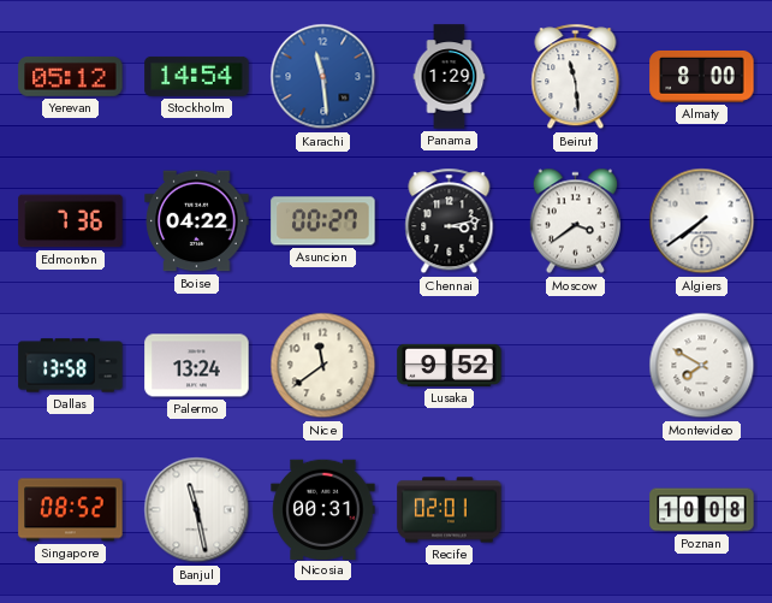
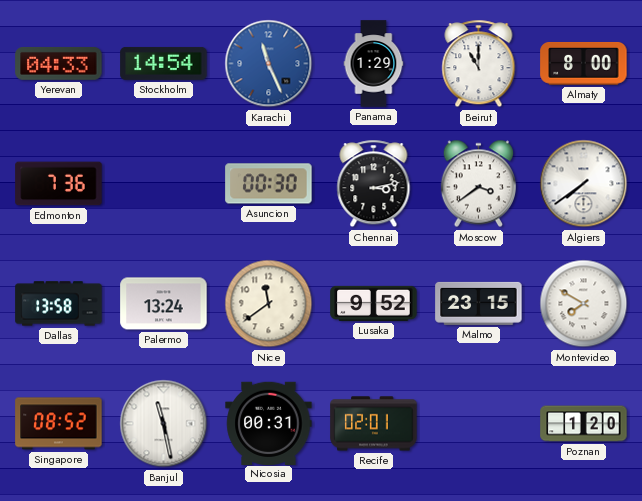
Yerevan: 05:12 -> 04:33
Karachi: 11:29 -> 11:26
Beirut: 11:29 -> 11:00
Boise: 04:22 -> none
Asuncion: 00:27 -> 00:30
Malmo: none -> 23:15
Poznan: 10:08 -> 1:20
